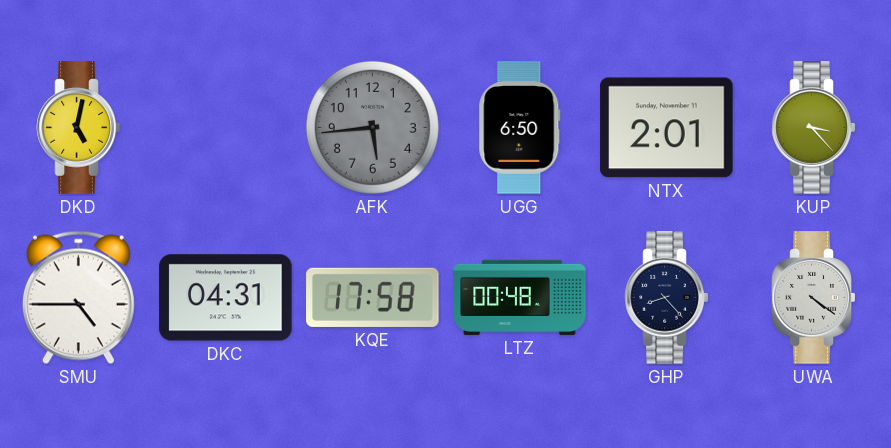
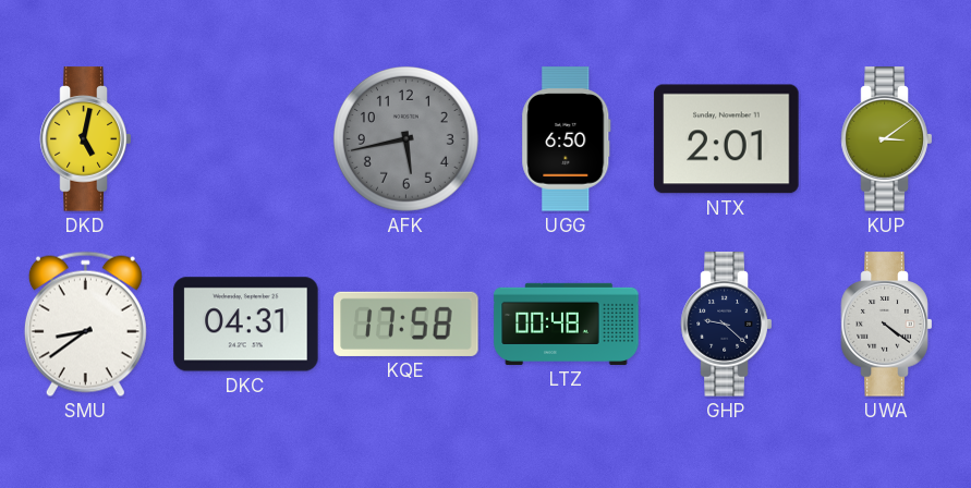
AFK: 5:44 -> 5:43
KUP: 3:23 -> 3:09
SMU: 4:45 -> 8:39
GHP: 8:23 -> 9:22
